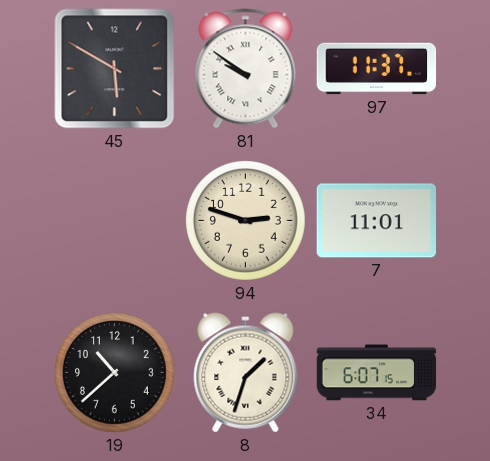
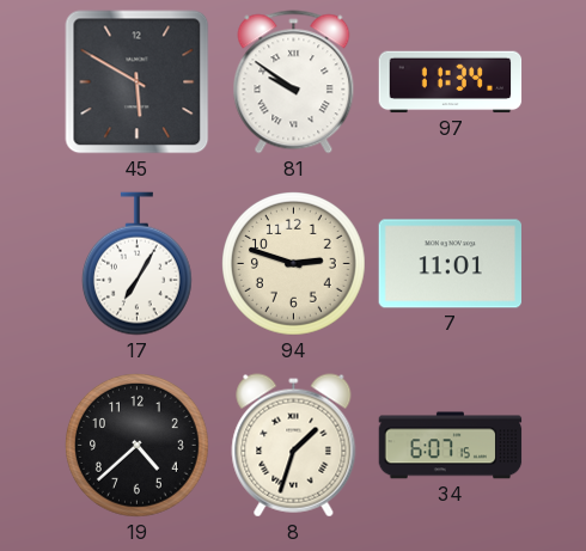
97: 11:37 -> 11:34
17: none -> 7:05
19: 10:38 -> 4:38
